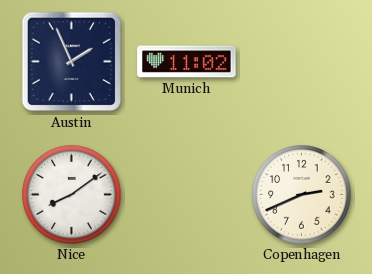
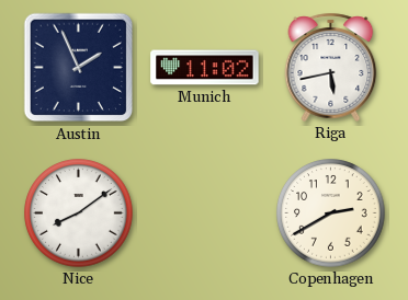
Riga: none -> 5:43
Copenhagen: 2:41 -> 2:40
